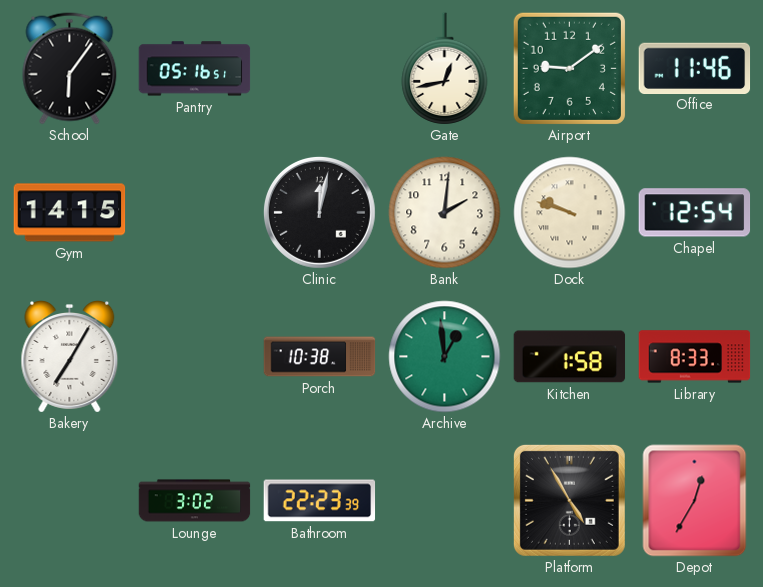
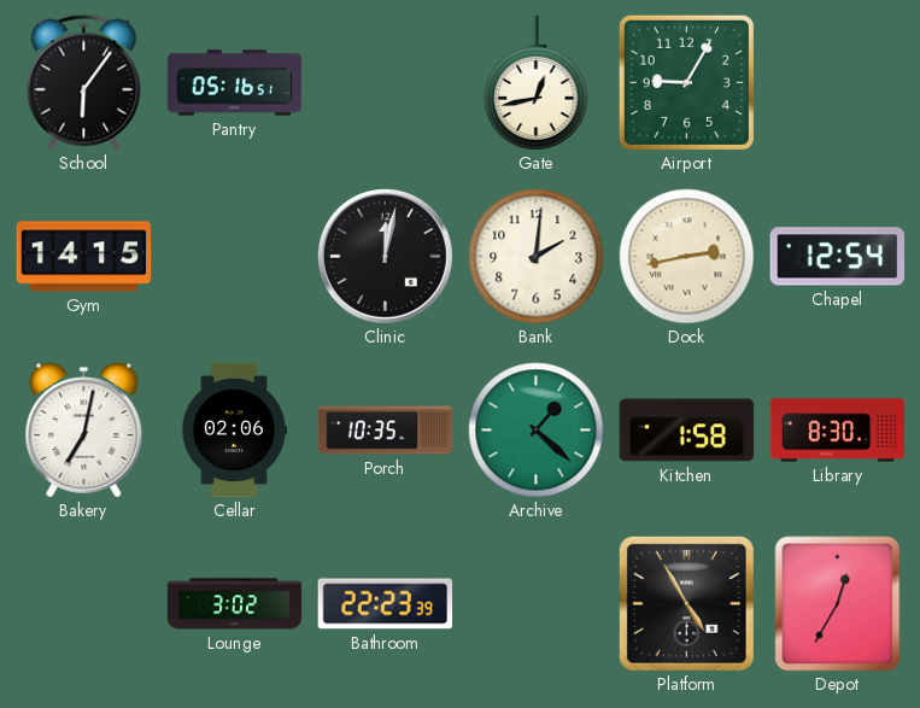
Airport: 9:09 -> 9:05
Office: 11:46 -> none
Dock: 9:48 -> 2:43
Bakery: 7:05 -> 7:02
Cellar: none -> 02:06
Porch: 10:38 -> 10:35
Archive: 12:59 -> 1:22
Library: 8:33 -> 8:30
